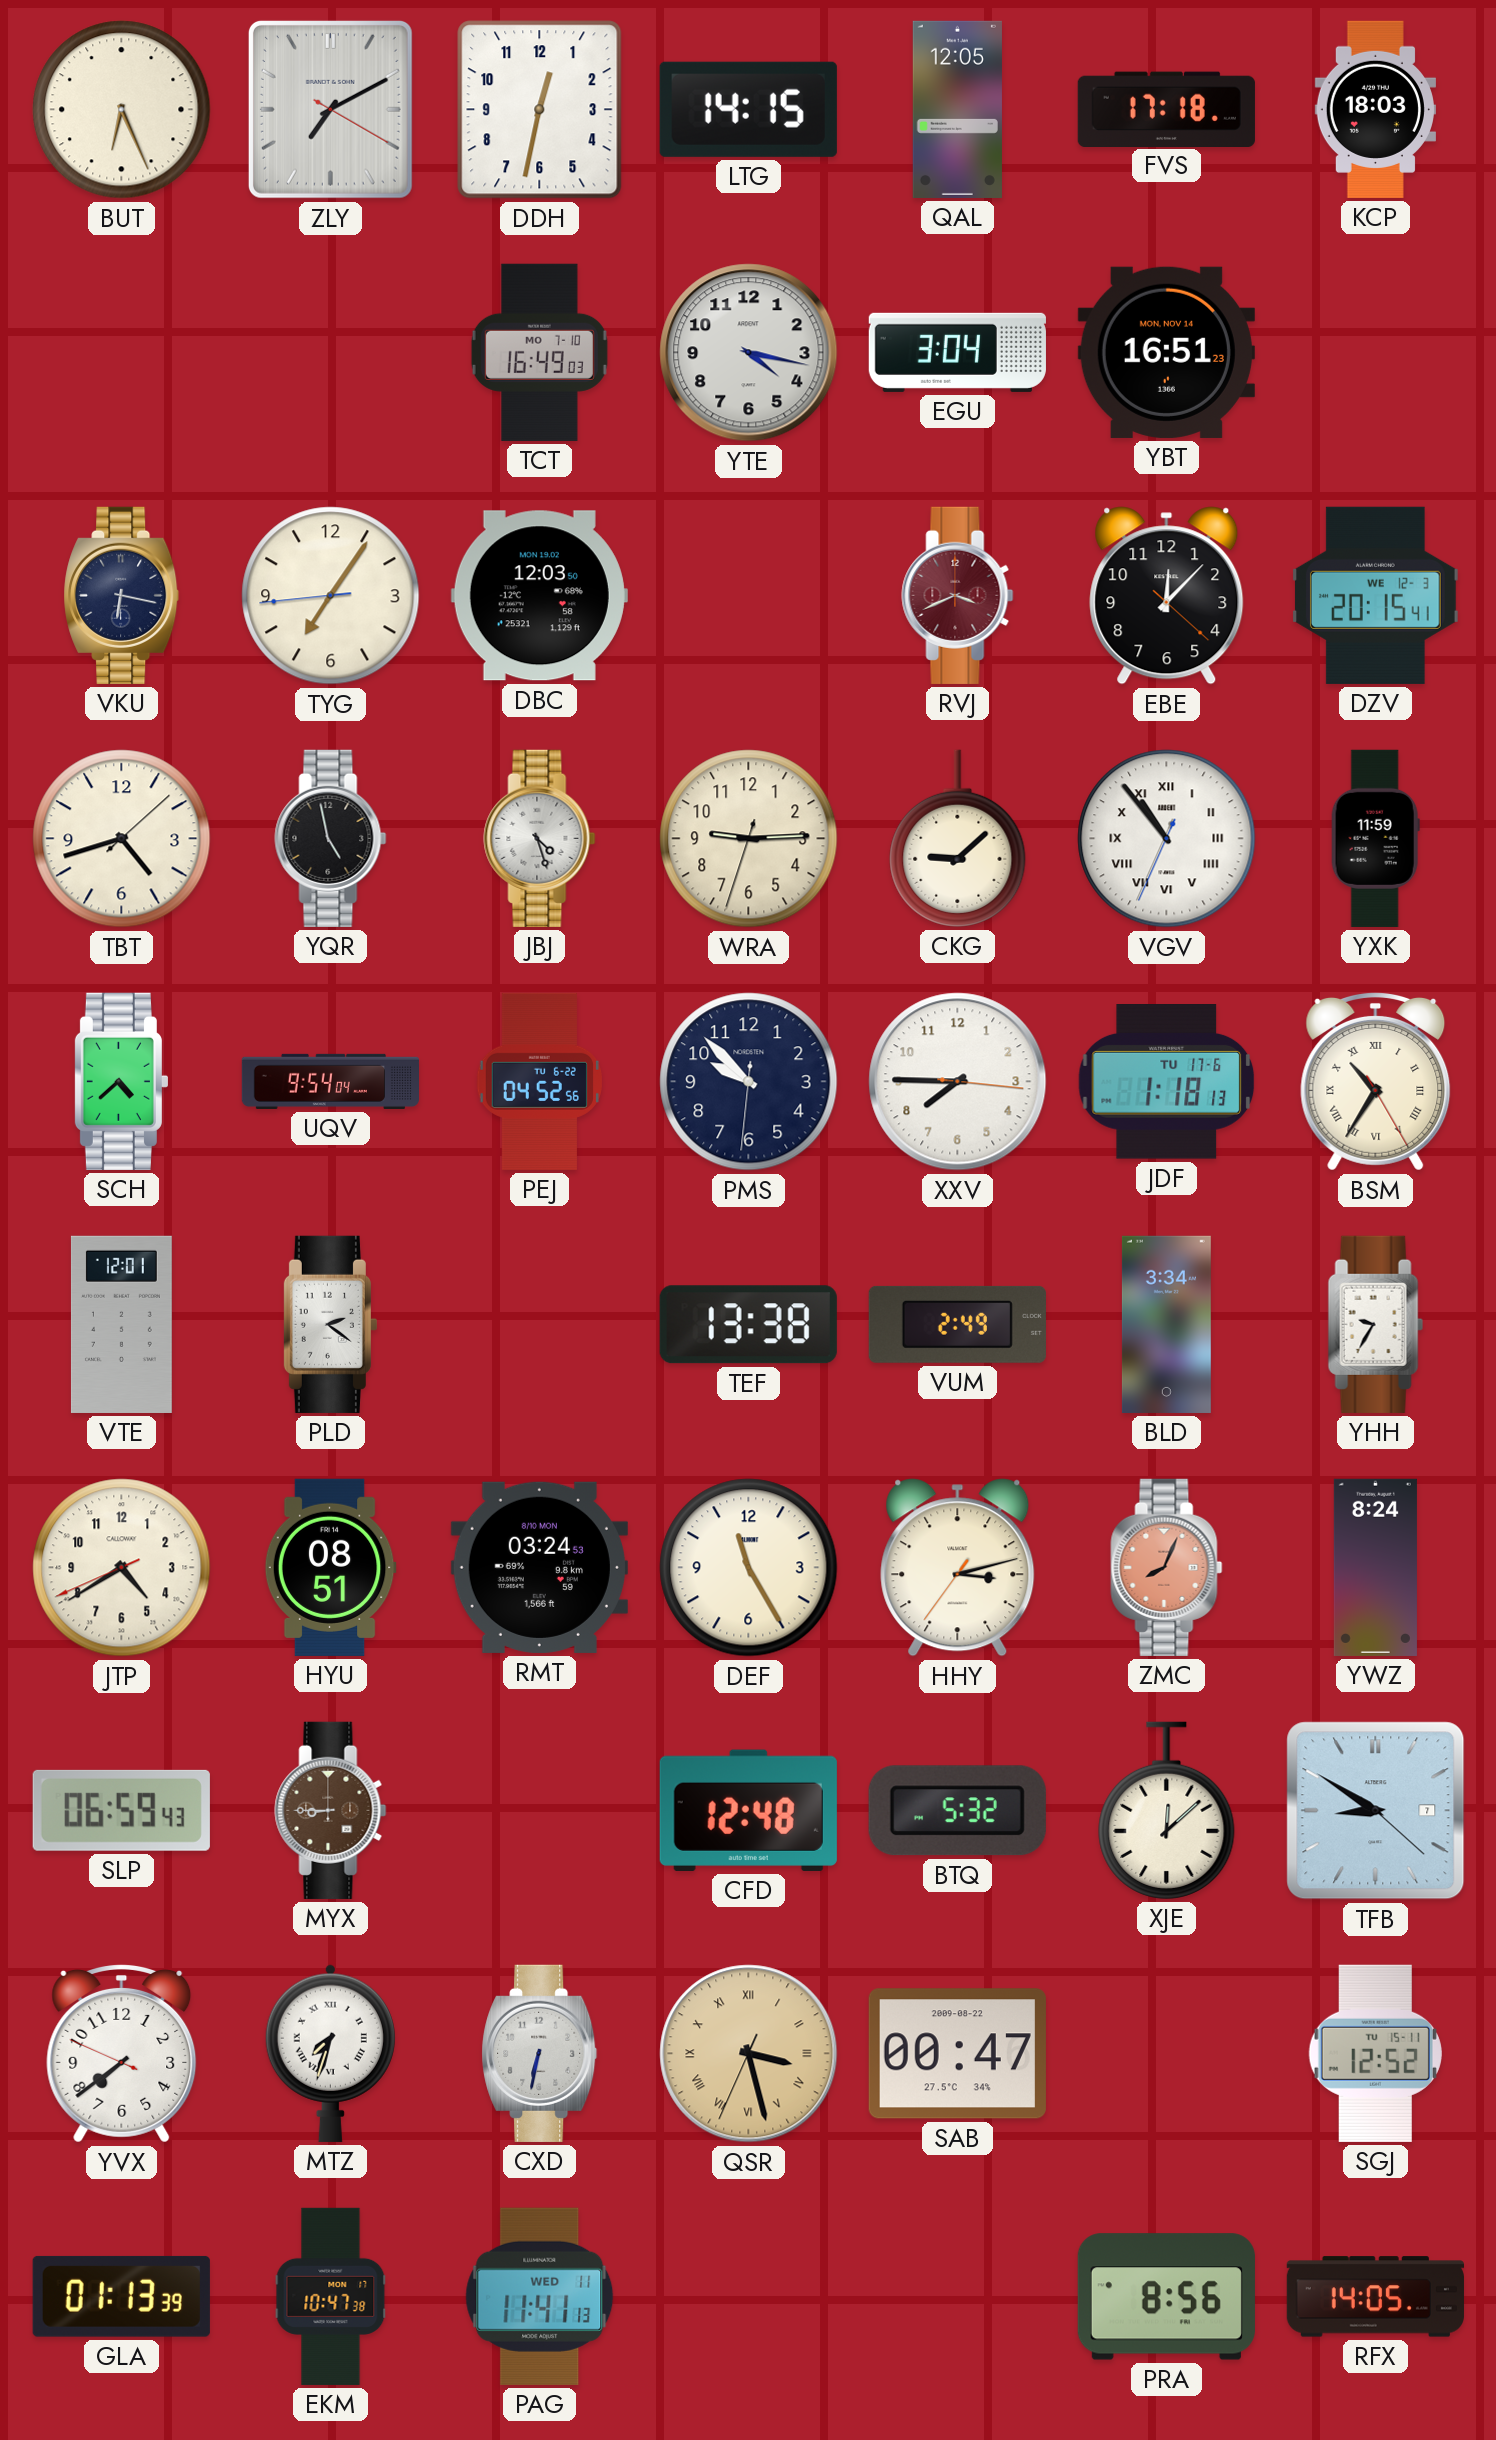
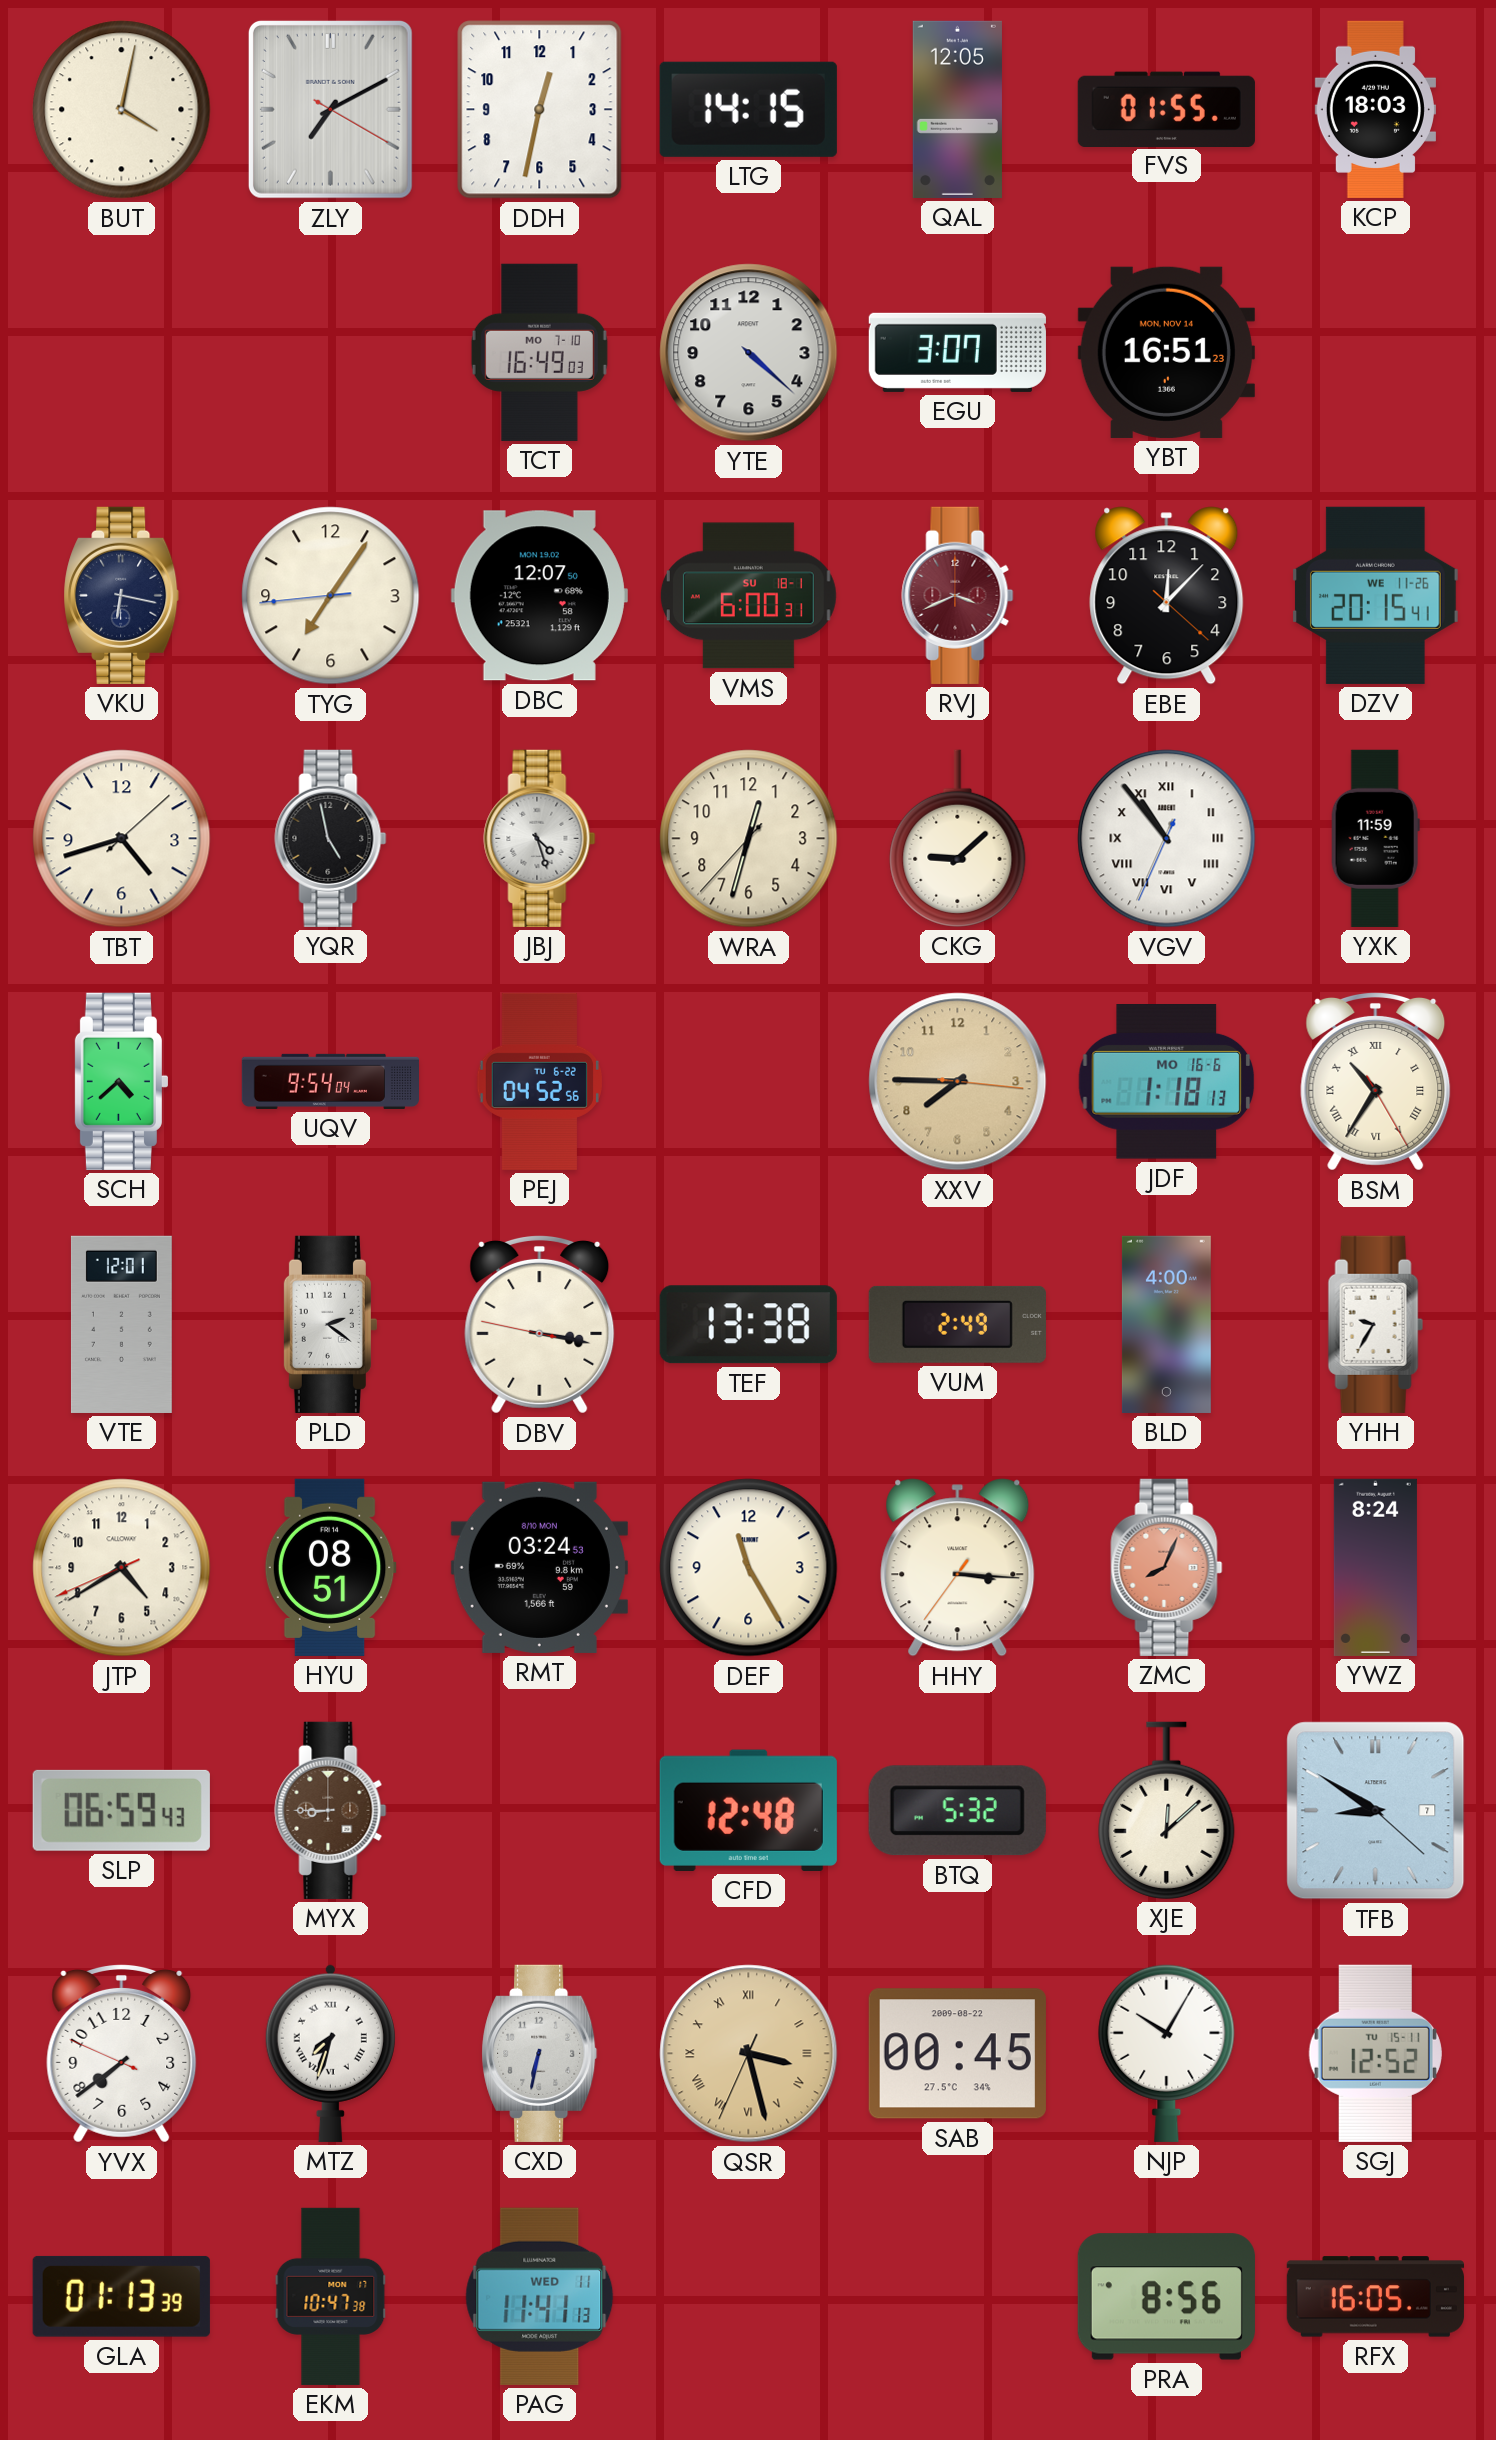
BUT: 6:26 -> 4:02
FVS: 17:18 -> 01:55
YTE: 4:17 -> 4:22
EGU: 3:04 -> 3:07
DBC: 12:03 -> 12:07
VMS: none -> 6:00
DZV date: WE 12-3 -> WE 11-26
WRA: 9:14 -> 12:32
PMS: 9:52 -> none
XXV dial: white -> champagne
JDF date: TU 17-6 -> MO 16-6
DBV: none -> 3:16
BLD: 3:34 -> 4:00
HHY: 3:12 -> 3:15
SAB: 00:47 -> 00:45
NJP: none -> 10:05
RFX: 14:05 -> 16:05
